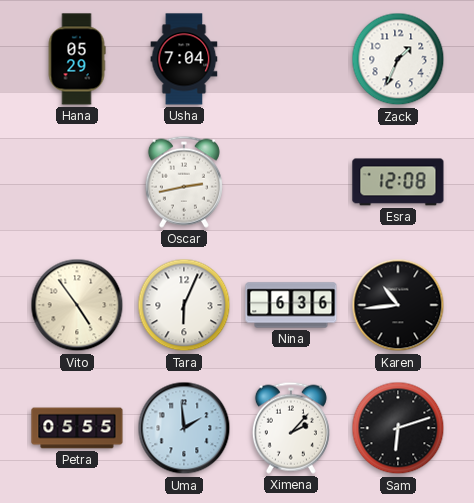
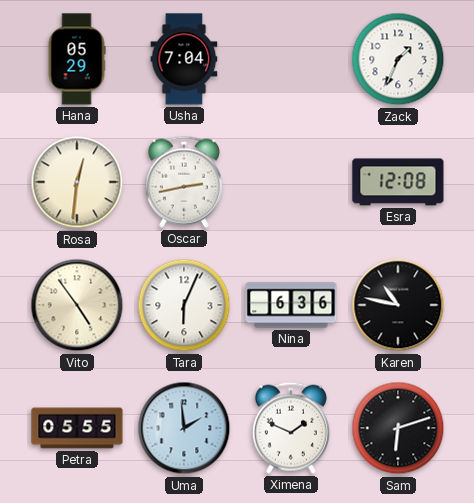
Rosa: none -> 12:31
Karen: 10:44 -> 10:47
Ximena: 2:07 -> 1:49
